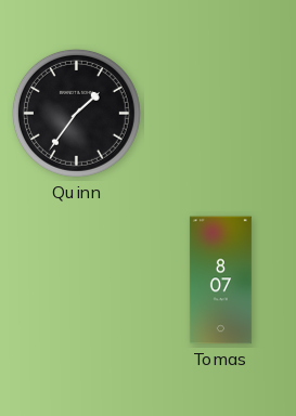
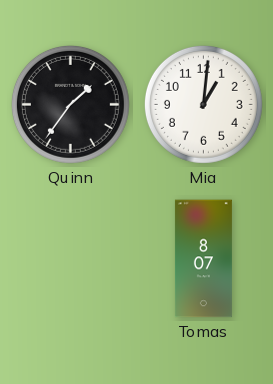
Mia: none -> 1:01
